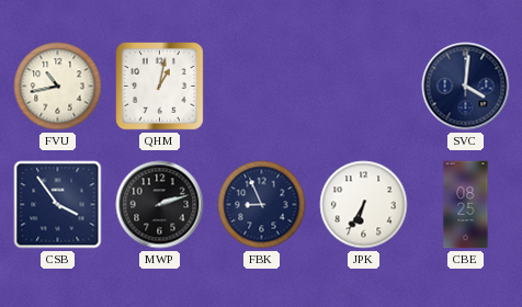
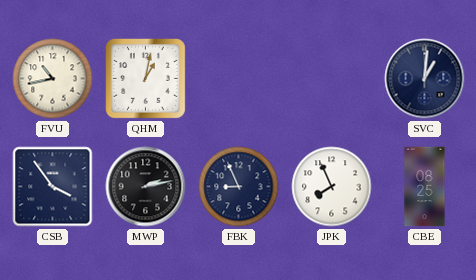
SVC: 4:01 -> 1:01
MWP: 2:12 -> 2:13
JPK: 6:35 -> 7:56
